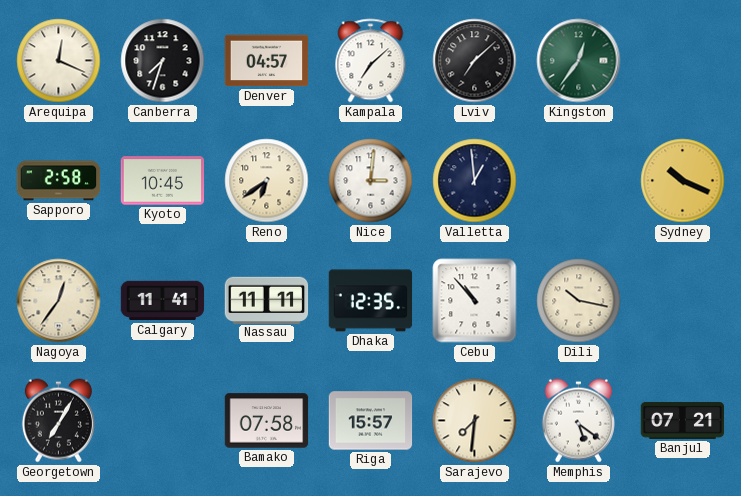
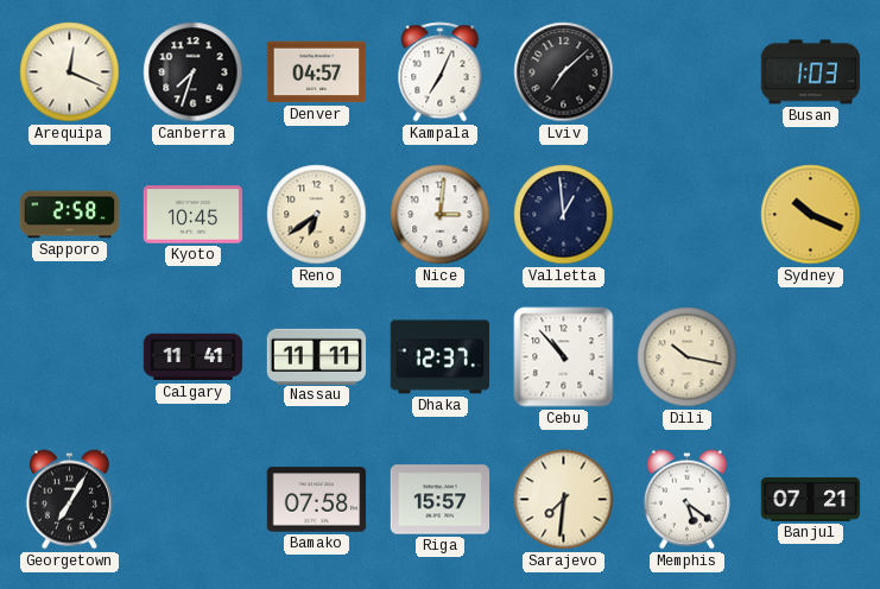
Kampala: 7:08 -> 7:04
Kingston: 12:36 -> none
Busan: none -> 1:03
Nagoya: 12:36 -> none
Dhaka: 12:35 -> 12:37
